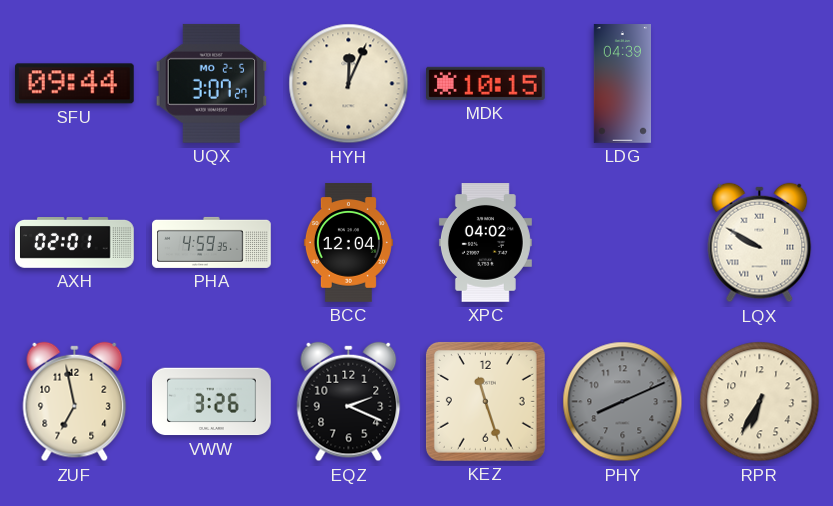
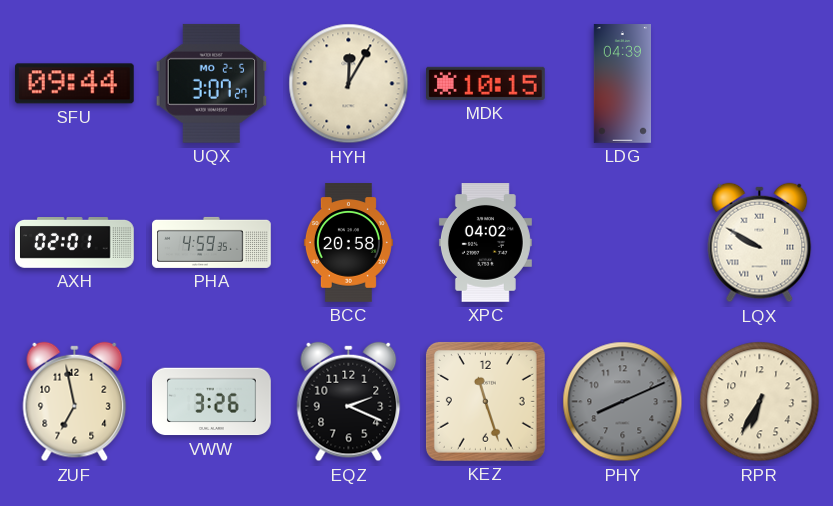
HYH: 12:04 -> 12:05
BCC: 12:04 -> 20:58
